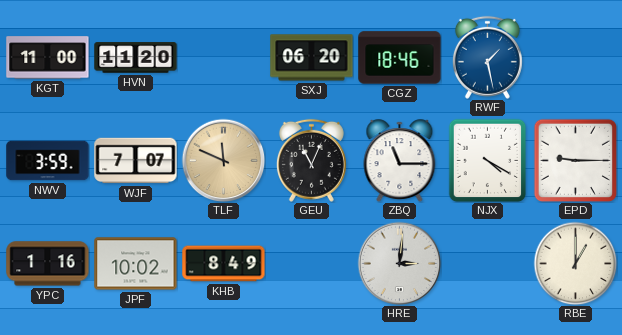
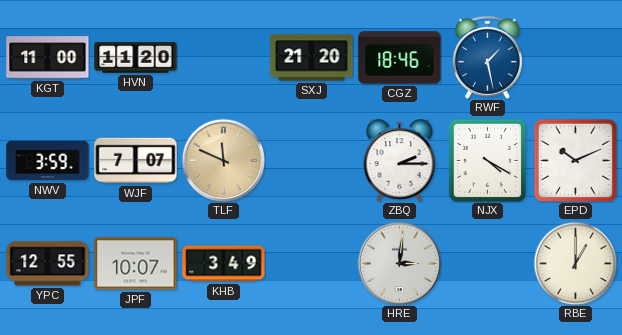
SXJ: 06:20 -> 21:20
GEU: 11:04 -> none
ZBQ: 11:15 -> 2:15
EPD: 9:15 -> 10:11
YPC: 1:16 -> 12:55
JPF: 10:02 -> 10:07
KHB: 8:49 -> 3:49
